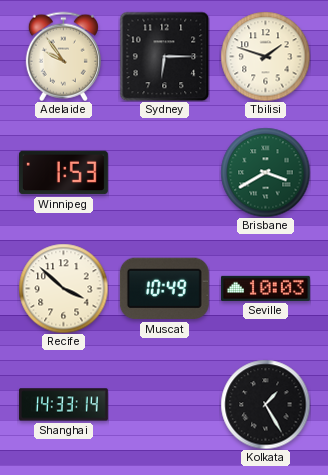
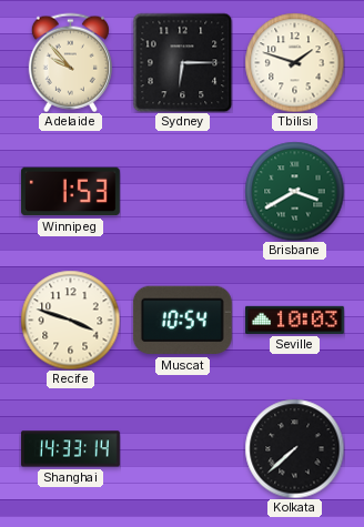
Adelaide: 9:54 -> 9:53
Recife: 3:52 -> 3:48
Muscat: 10:49 -> 10:54
Kolkata: 1:25 -> 7:38
